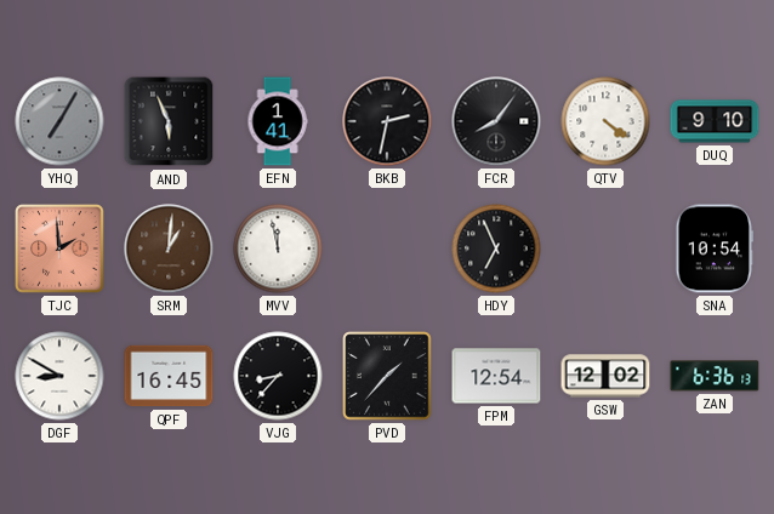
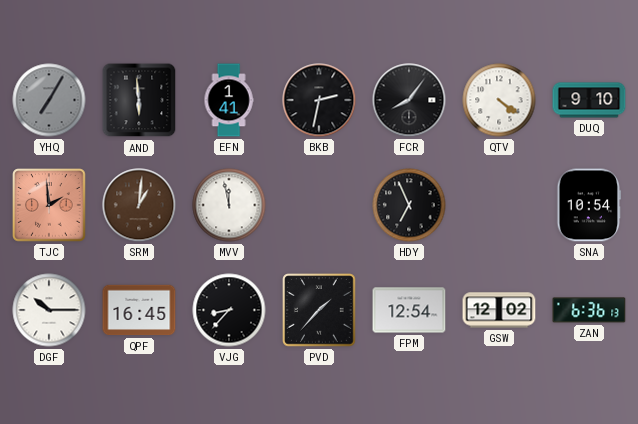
AND: 5:56 -> 5:59
DGF: 8:50 -> 10:15
